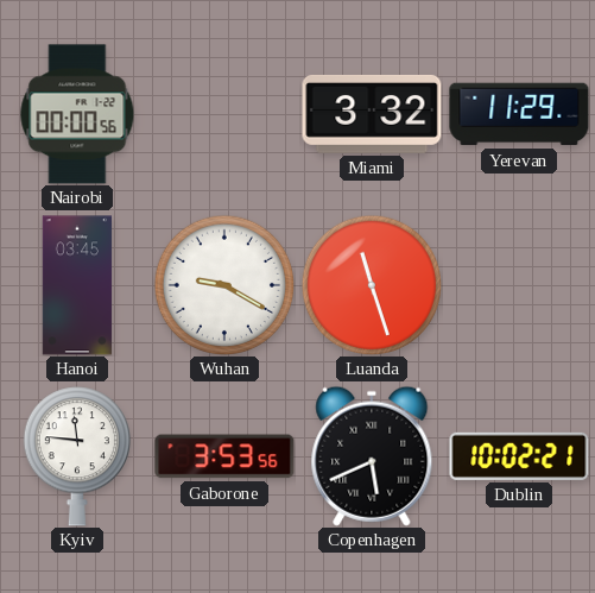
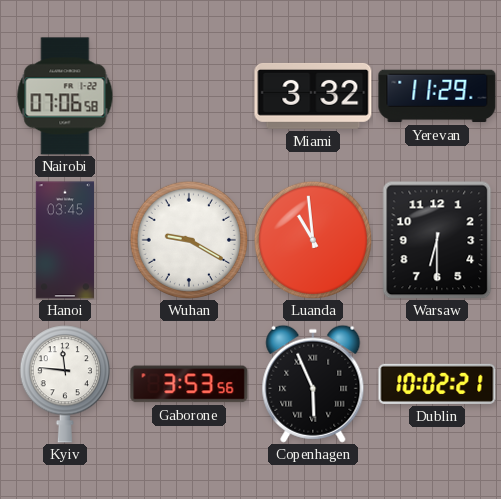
Nairobi: 00:00 -> 07:06
Luanda: 11:27 -> 10:59
Warsaw: none -> 6:30
Copenhagen: 5:41 -> 5:56
